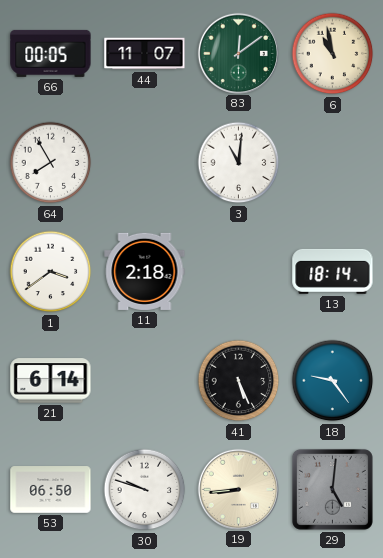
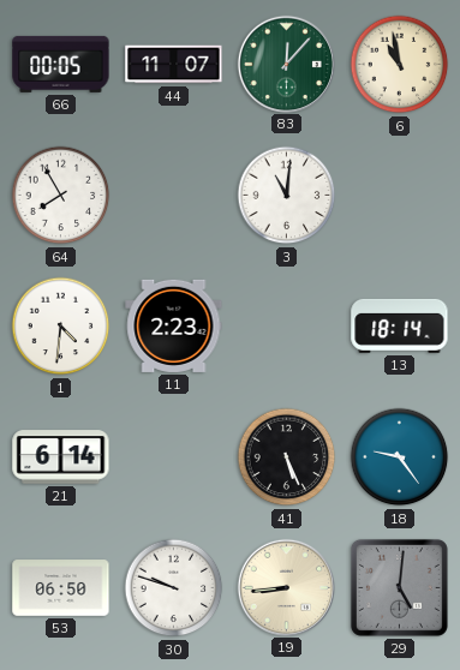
83: 12:09 -> 12:07
1: 3:39 -> 4:31
11: 2:18 -> 2:23
